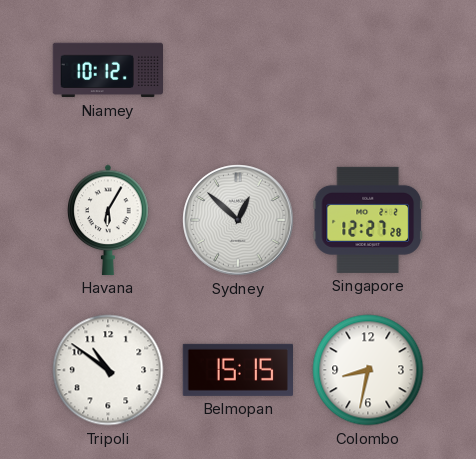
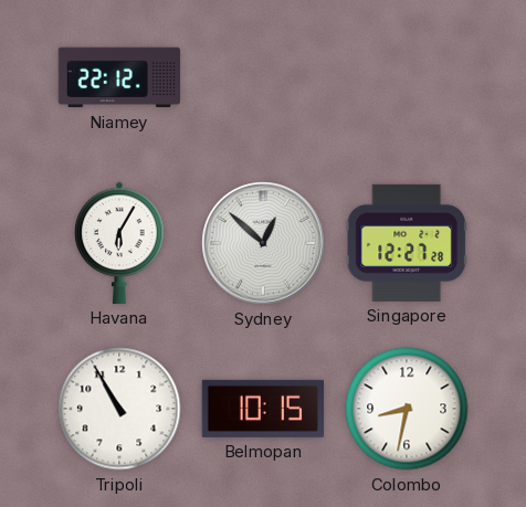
Niamey: 10:12 -> 22:12
Tripoli: 10:51 -> 10:55
Belmopan: 15:15 -> 10:15
